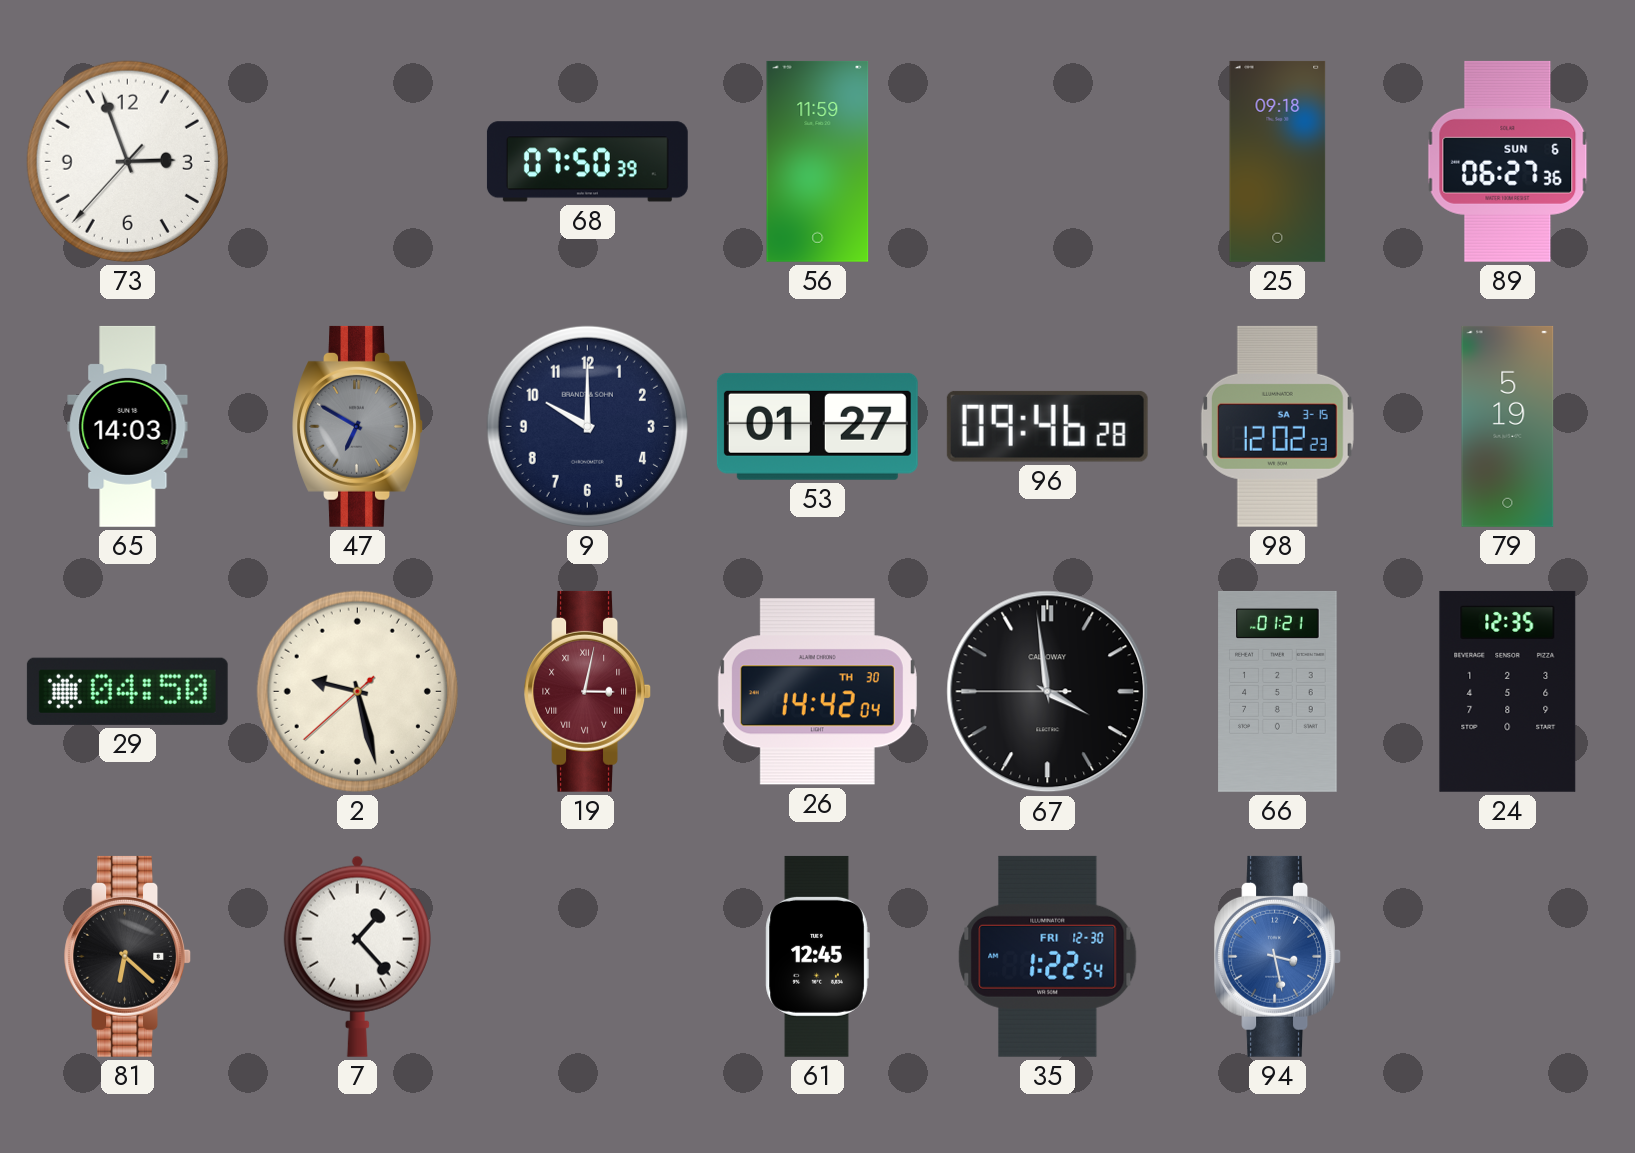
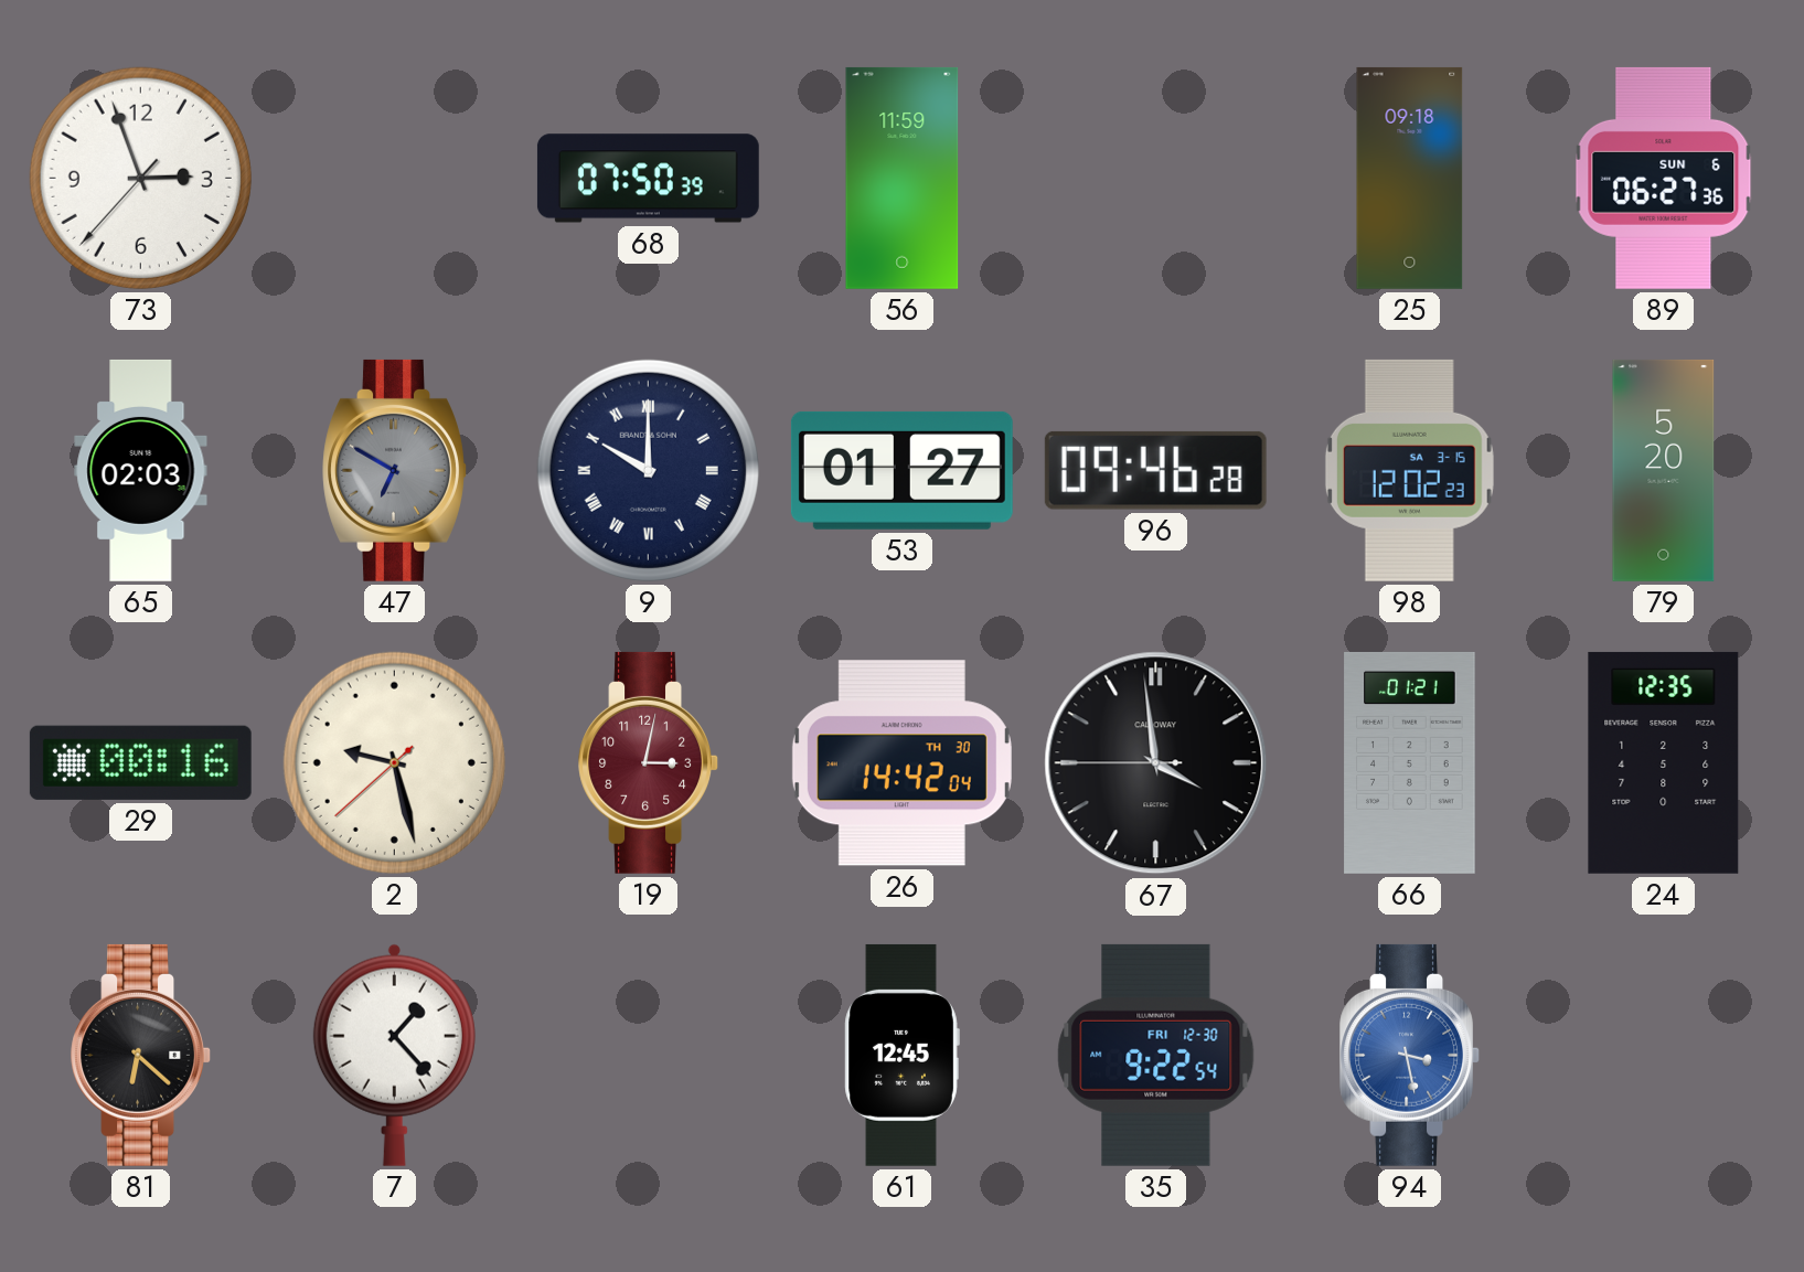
65: 14:03 -> 02:03
9 numerals: Arabic -> Roman
79: 5:19 -> 5:20
29: 04:50 -> 00:16
19 numerals: Roman -> Arabic
35: 1:22 -> 9:22
